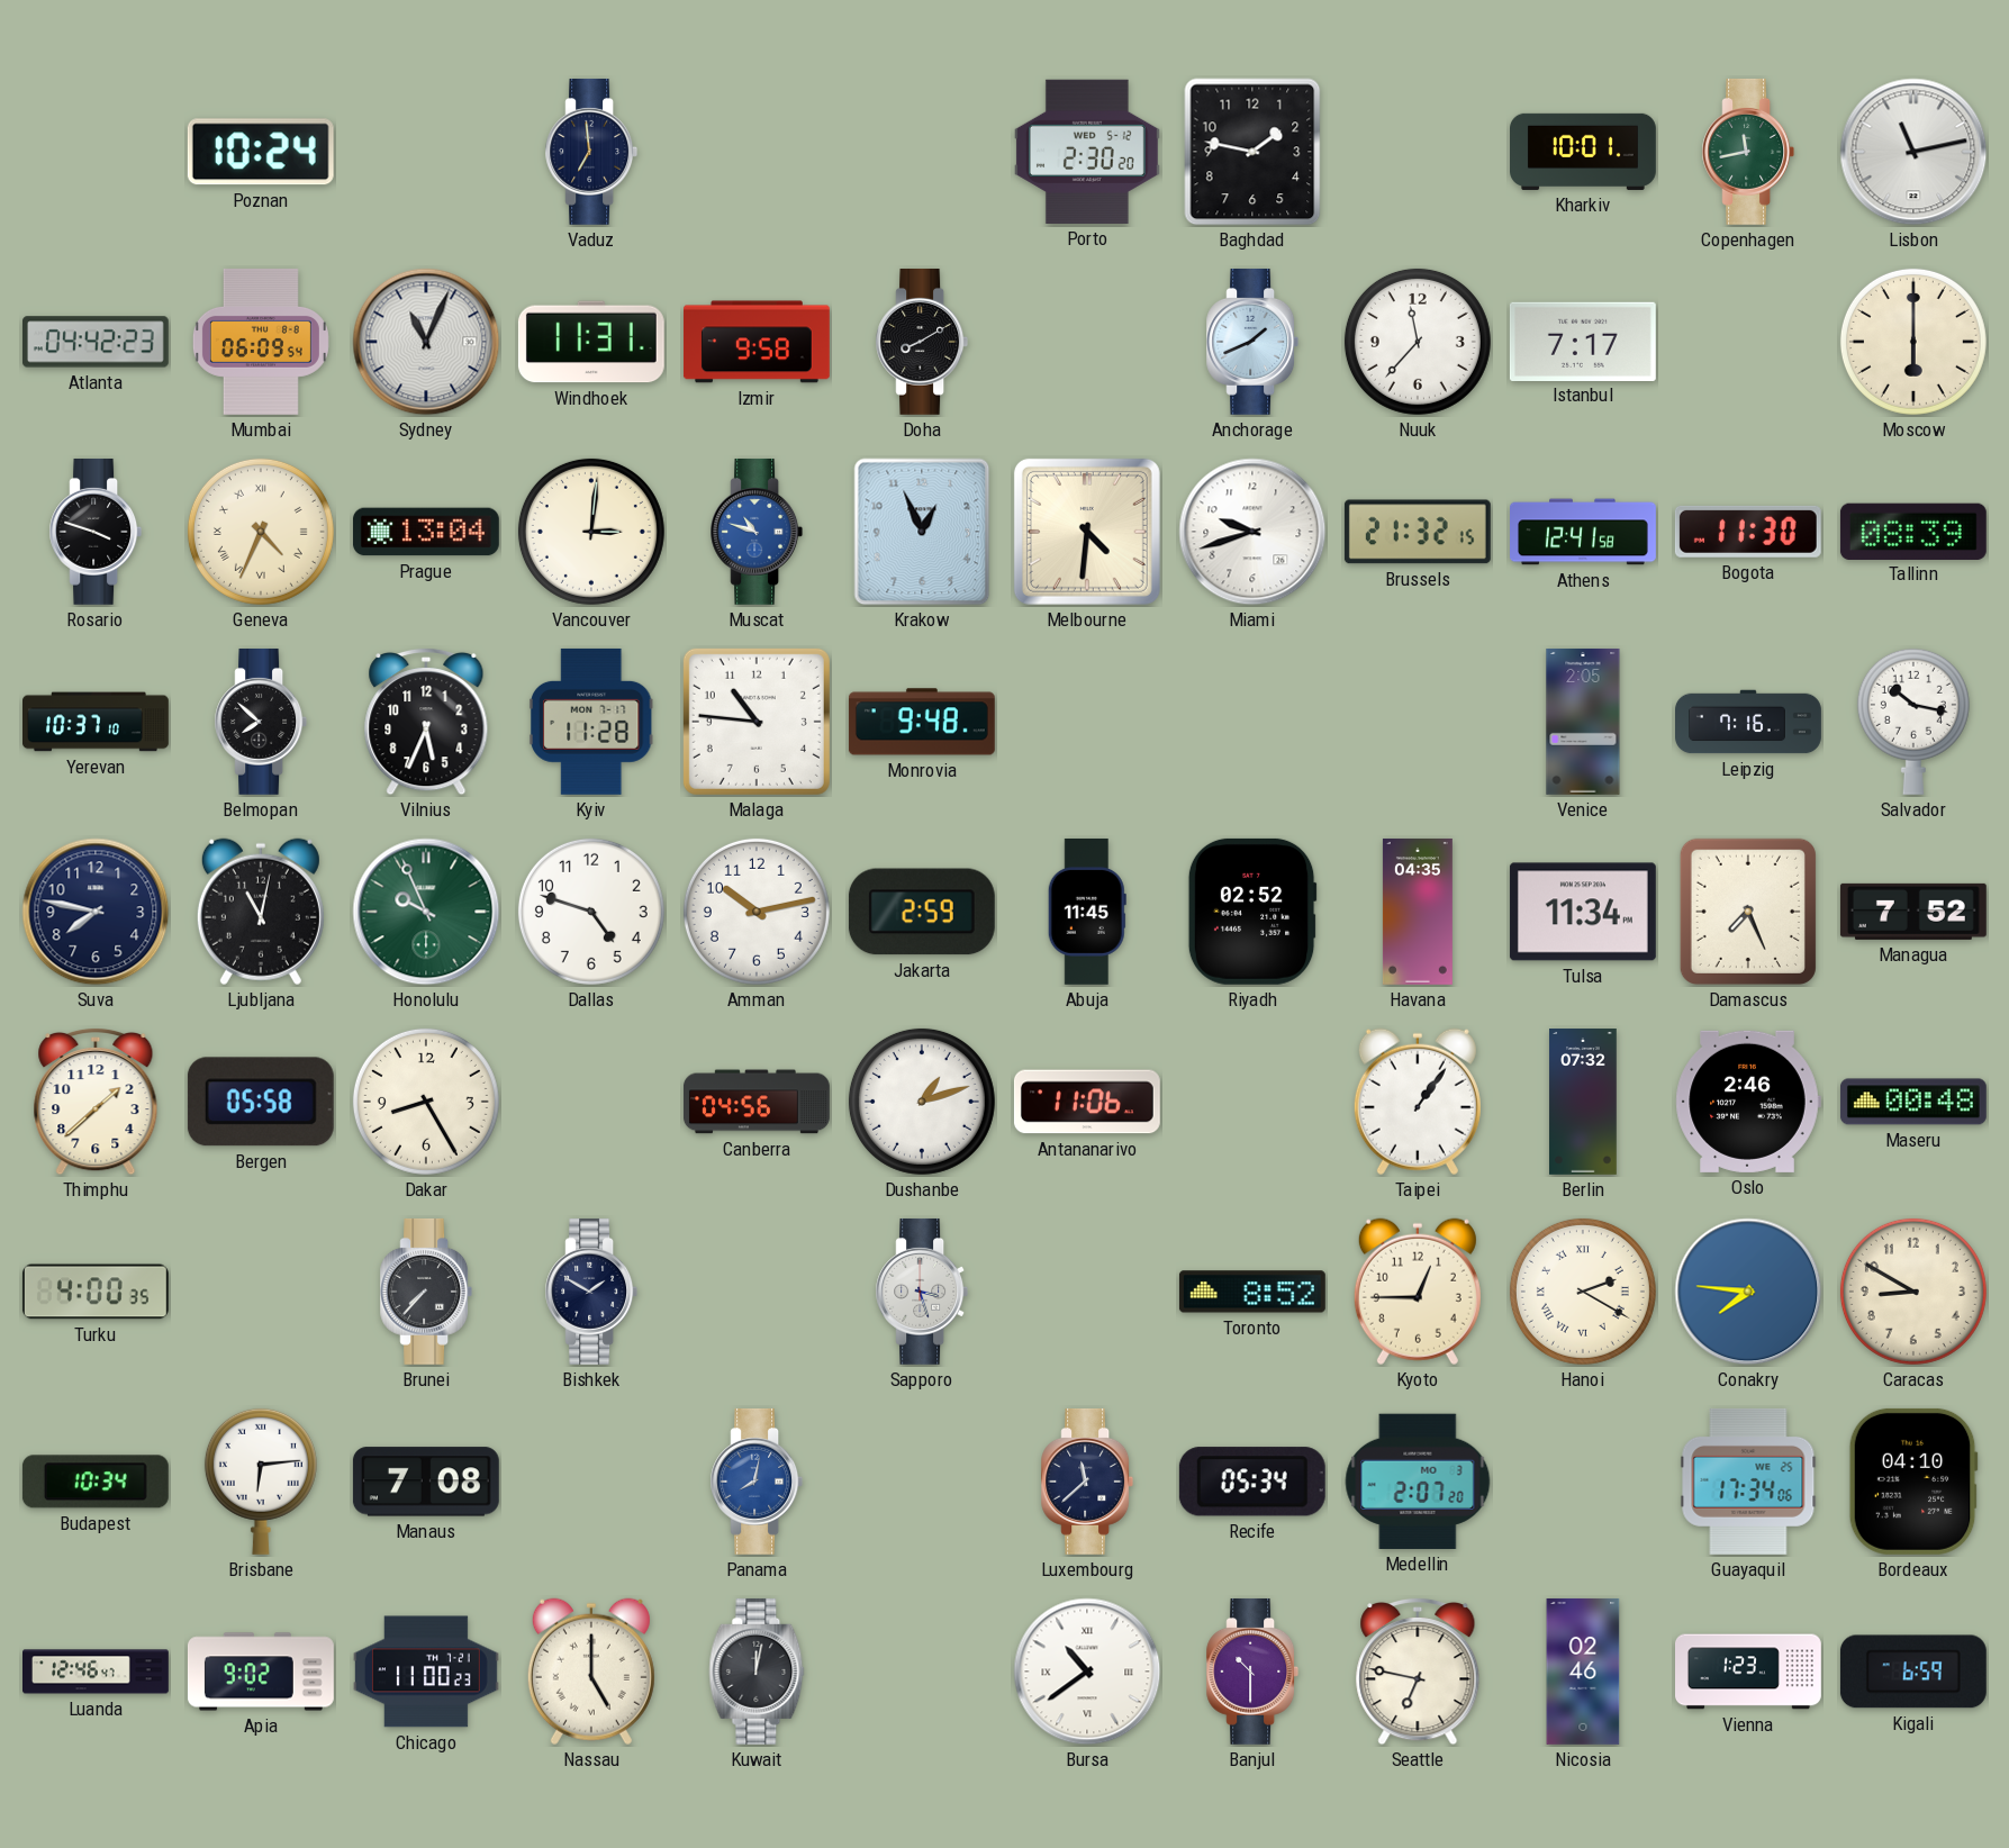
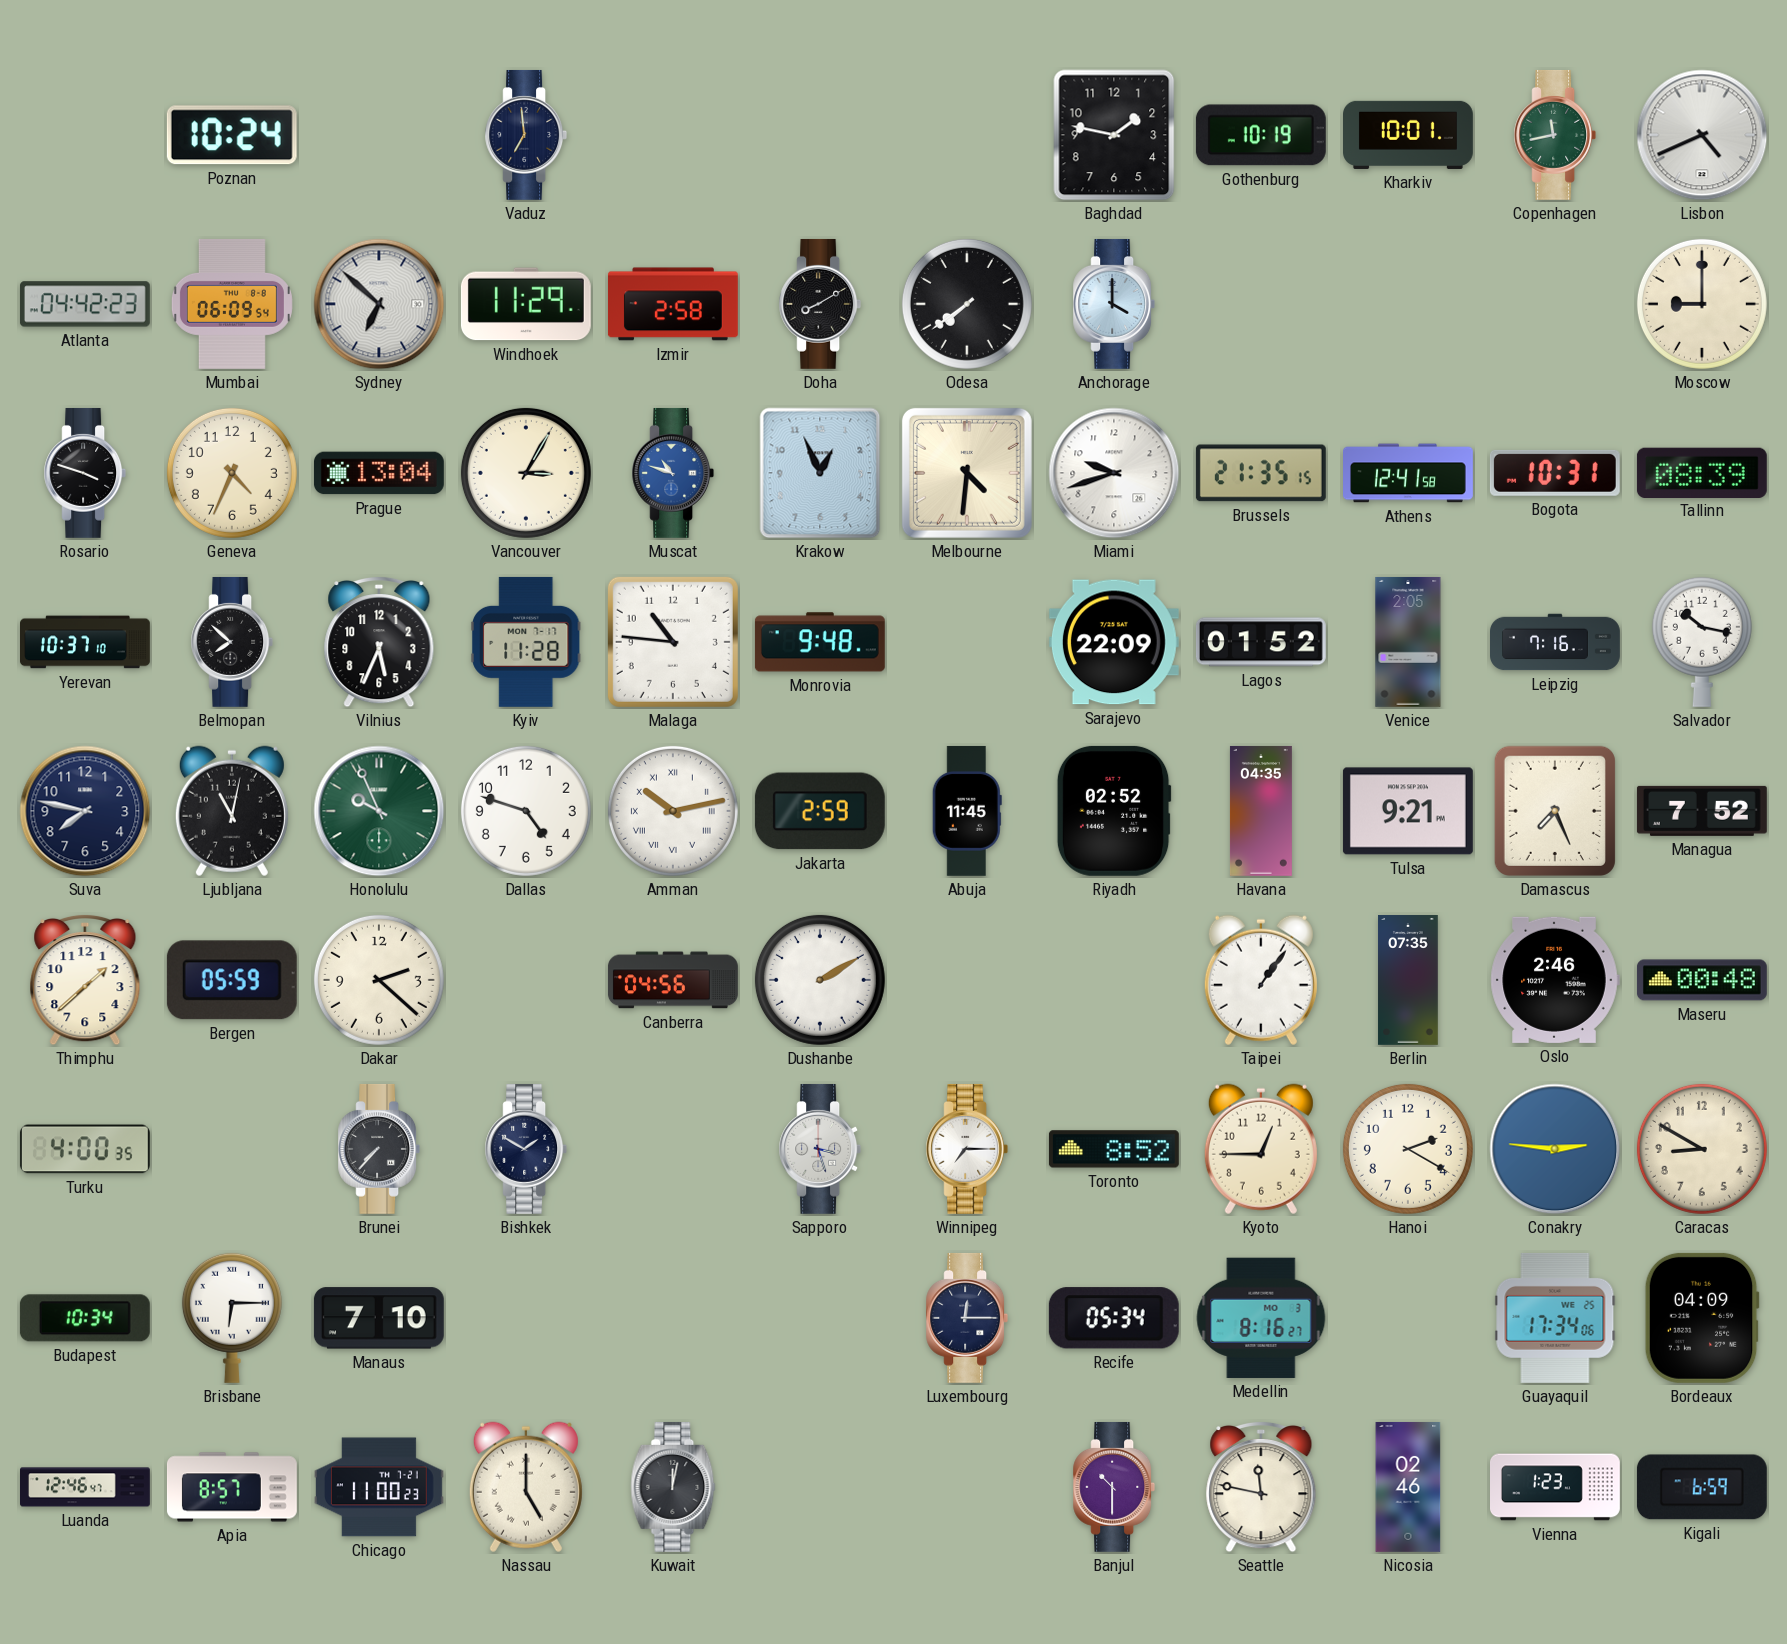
Porto: 2:30 -> none
Gothenburg: none -> 10:19
Lisbon: 11:13 -> 4:41
Sydney: 11:04 -> 6:52
Windhoek: 11:31 -> 11:29
Izmir: 9:58 -> 2:58
Odesa: none -> 7:39
Anchorage: 1:41 -> 4:00
Nuuk: 11:37 -> none
Istanbul: 7:17 -> none
Moscow: 6:00 -> 9:00
Geneva numerals: Roman -> Arabic
Vancouver: 3:01 -> 3:05
Brussels: 21:32 -> 21:35
Bogota: 11:30 -> 10:31
Sarajevo: none -> 22:09
Lagos: none -> 01:52
Amman numerals: Arabic -> Roman
Tulsa: 11:34 -> 9:21
Bergen: 05:58 -> 05:59
Dakar: 8:25 -> 2:22
Dushanbe: 1:12 -> 2:10
Antananarivo: 11:06 -> none
Berlin: 07:32 -> 07:35
Winnipeg: none -> 7:15
Hanoi numerals: Roman -> Arabic
Conakry: 7:46 -> 2:46
Brisbane: 6:14 -> 6:15
Manaus: 7:08 -> 7:10
Panama: 8:02 -> none
Luxembourg: 11:38 -> 12:15
Medellin: 2:07 -> 8:16
Bordeaux: 04:10 -> 04:09
Apia: 9:02 -> 8:57
Bursa: 10:39 -> none
Seattle: 6:47 -> 11:47
